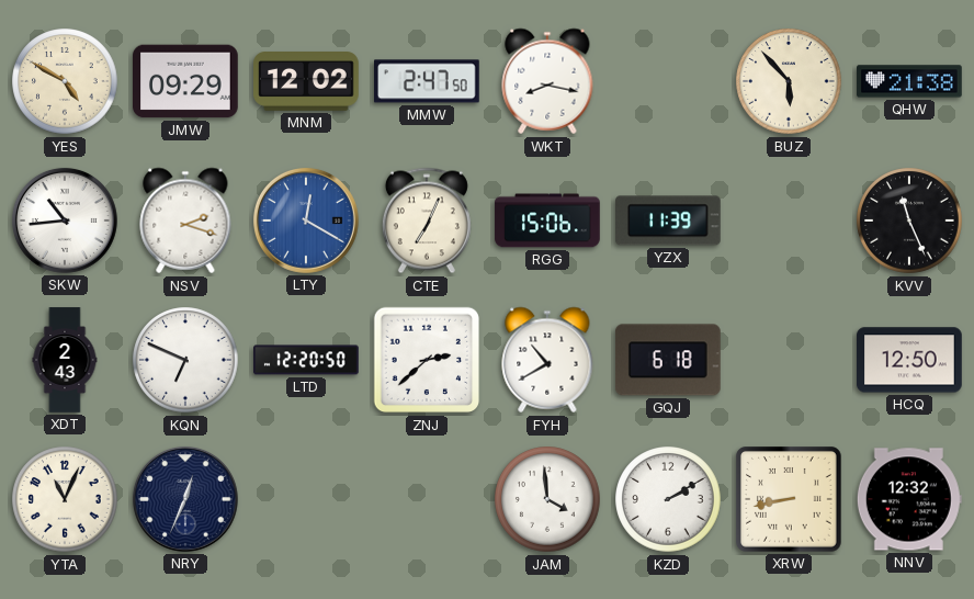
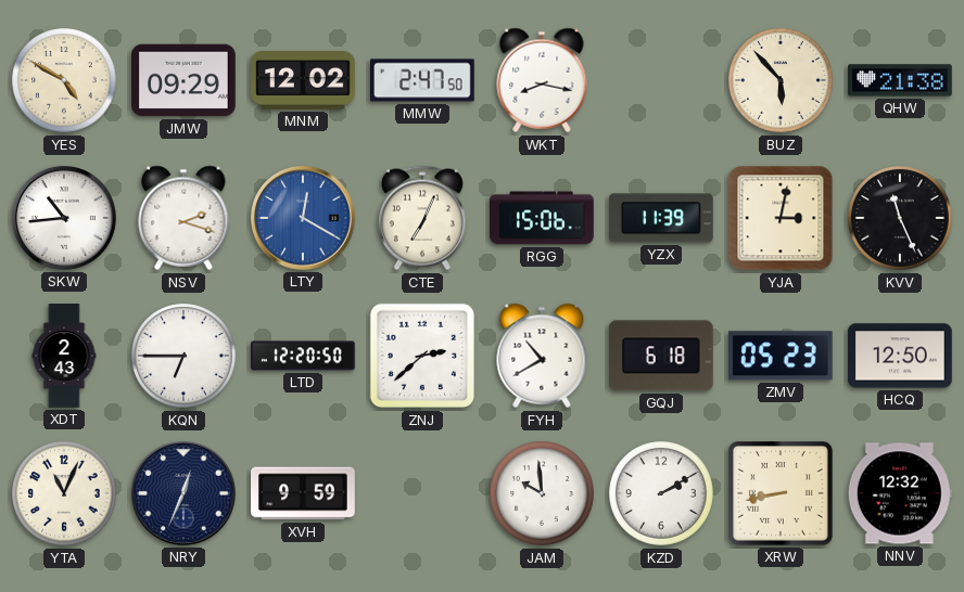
YJA: none -> 3:02
KQN: 6:49 -> 6:45
ZMV: none -> 05:23
XVH: none -> 9:59
JAM: 3:59 -> 9:59
